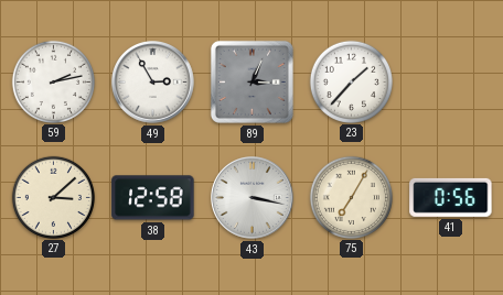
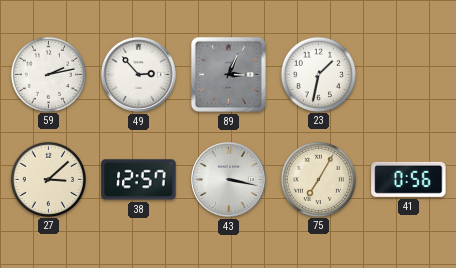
49: 2:55 -> 2:53
23: 1:37 -> 1:32
38: 12:58 -> 12:57
